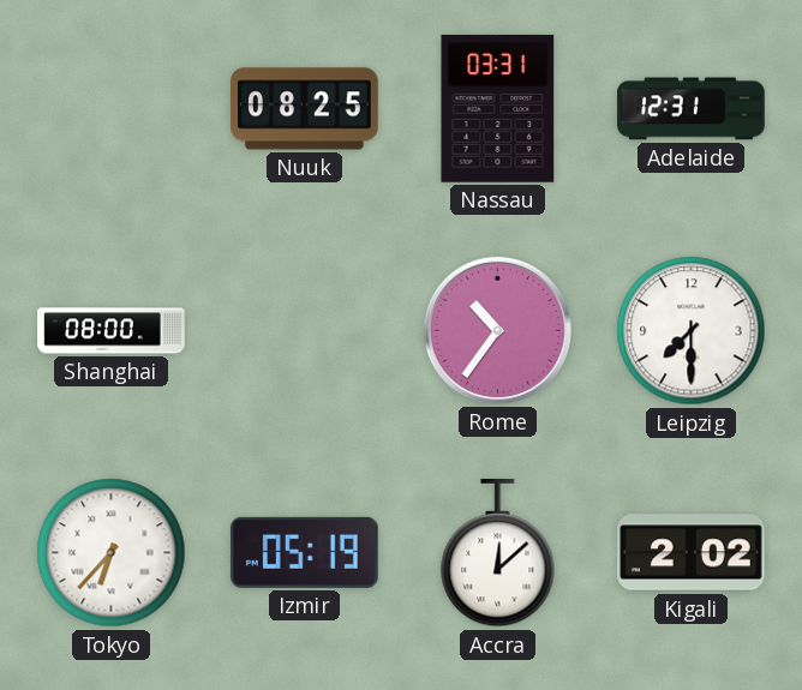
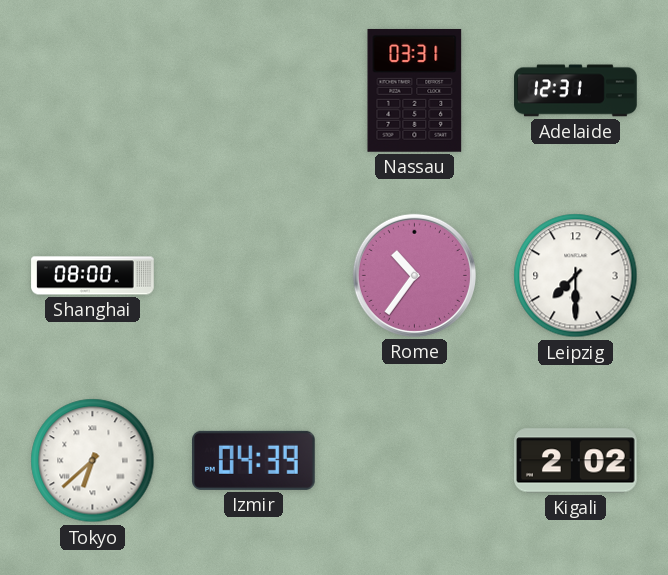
Nuuk: 08:25 -> none
Tokyo: 6:37 -> 6:38
Izmir: 05:19 -> 04:39
Accra: 12:08 -> none
